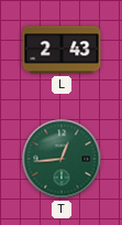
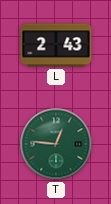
T: 12:44 -> 12:46
